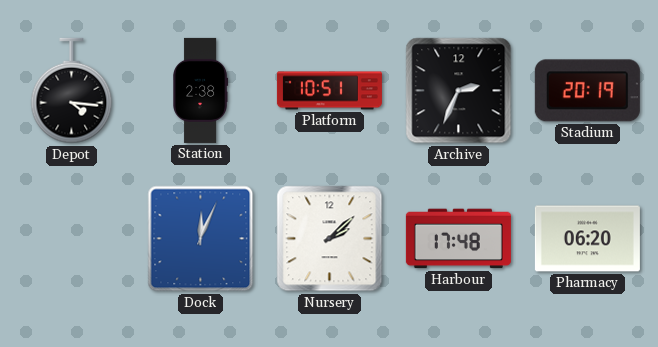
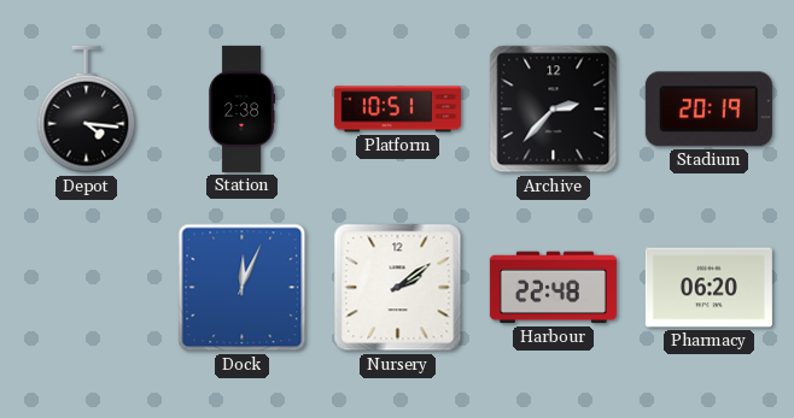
Archive: 2:34 -> 2:37
Nursery: 2:08 -> 2:09
Harbour: 17:48 -> 22:48
